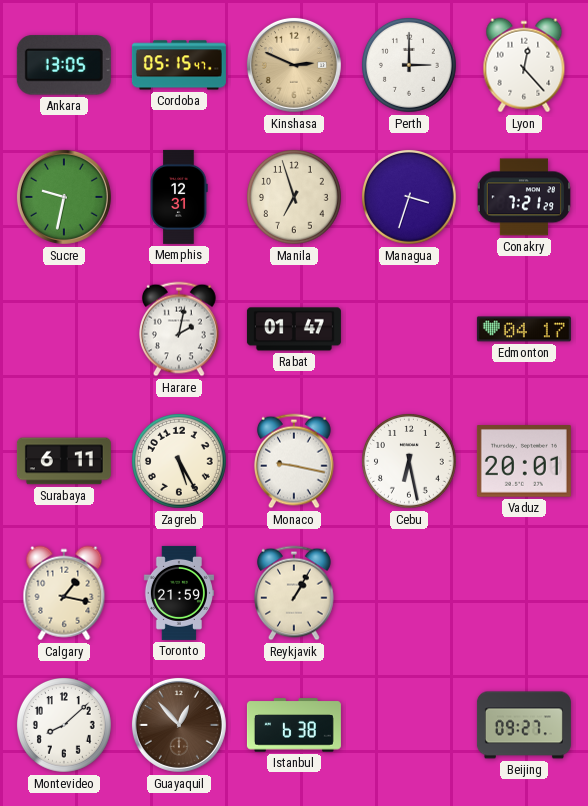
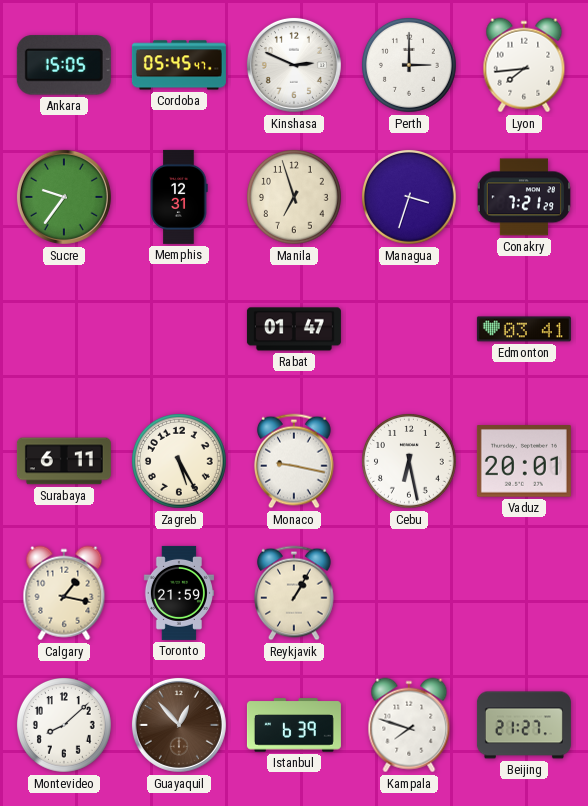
Ankara: 13:05 -> 15:05
Cordoba: 05:15 -> 05:45
Kinshasa dial: champagne -> white
Lyon: 12:23 -> 7:44
Sucre: 9:32 -> 9:36
Harare: 2:02 -> none
Edmonton: 04:17 -> 03:41
Istanbul: 6:38 -> 6:39
Kampala: none -> 7:48
Beijing: 09:27 -> 21:27
